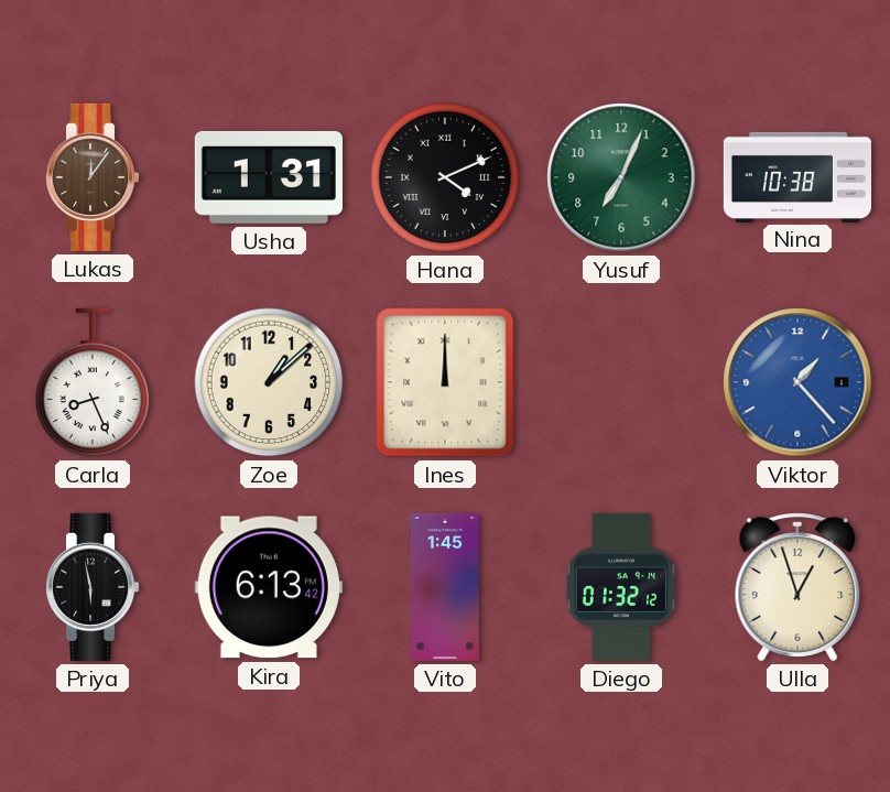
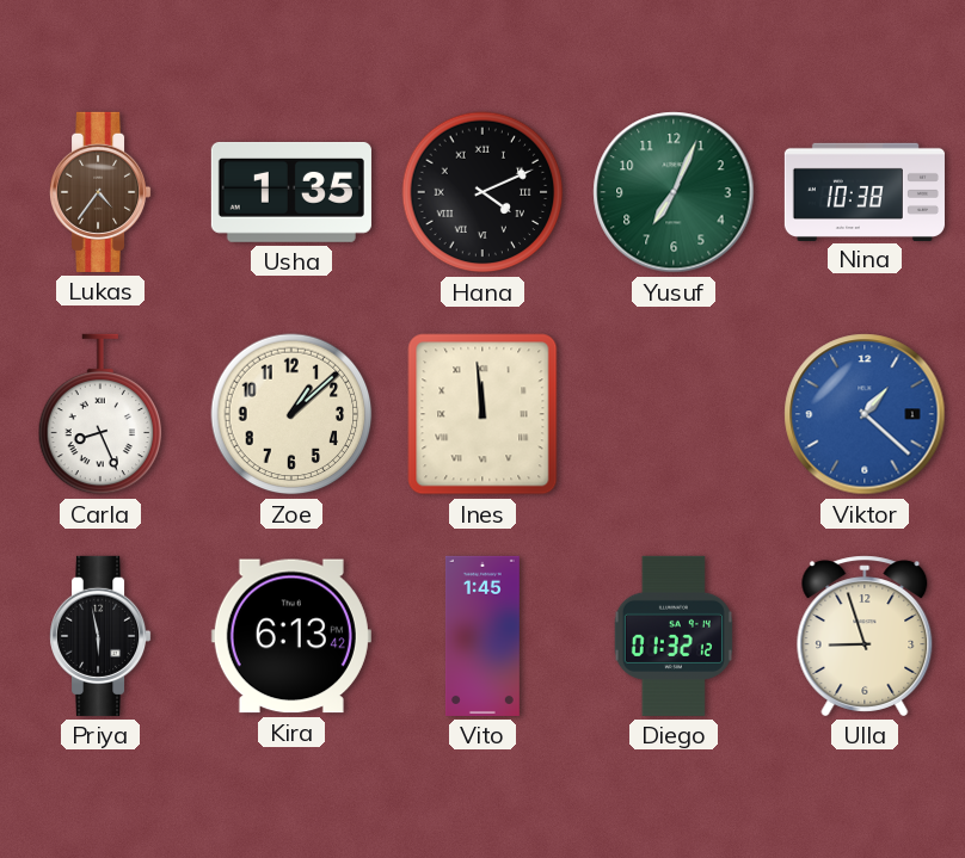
Lukas: 12:06 -> 4:36
Usha: 1:31 -> 1:35
Ines: 12:00 -> 11:59
Viktor: 1:23 -> 1:22
Ulla: 12:57 -> 8:57
